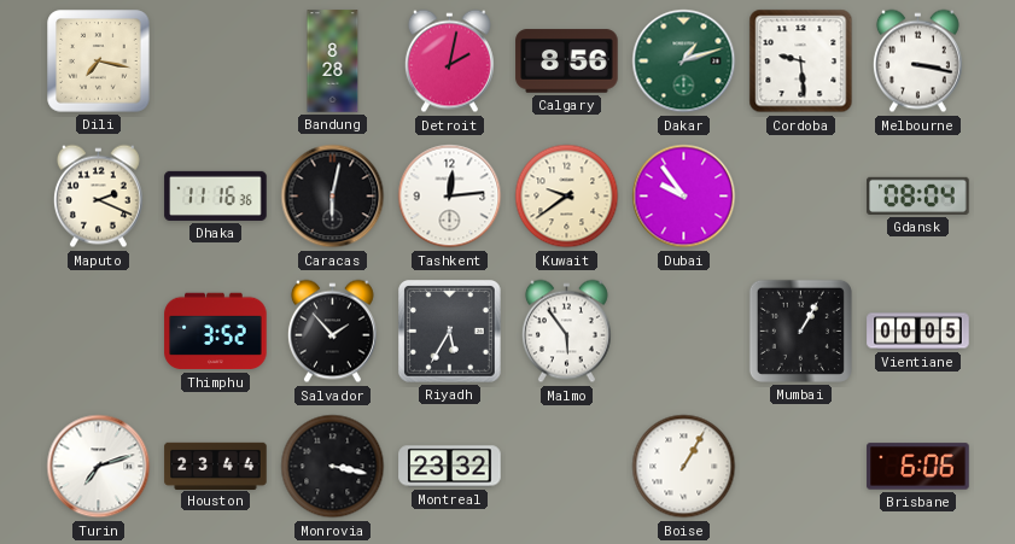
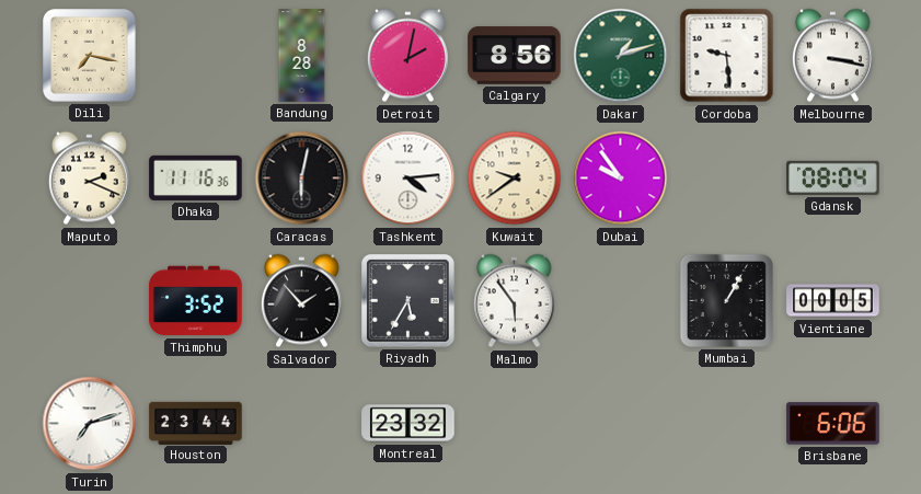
Tashkent: 12:14 -> 4:14
Monrovia: 3:17 -> none
Boise: 1:05 -> none
